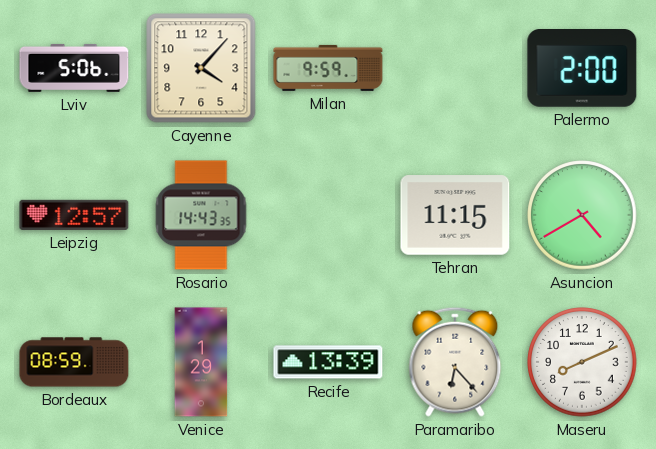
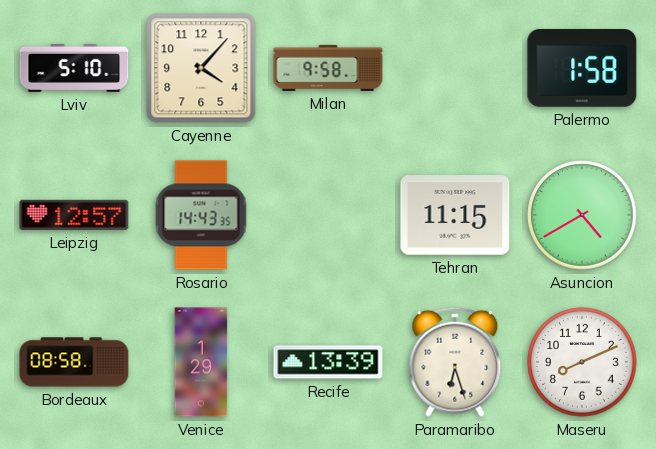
Lviv: 5:06 -> 5:10
Milan: 9:59 -> 9:58
Palermo: 2:00 -> 1:58
Bordeaux: 08:59 -> 08:58
Paramaribo: 6:23 -> 6:27
